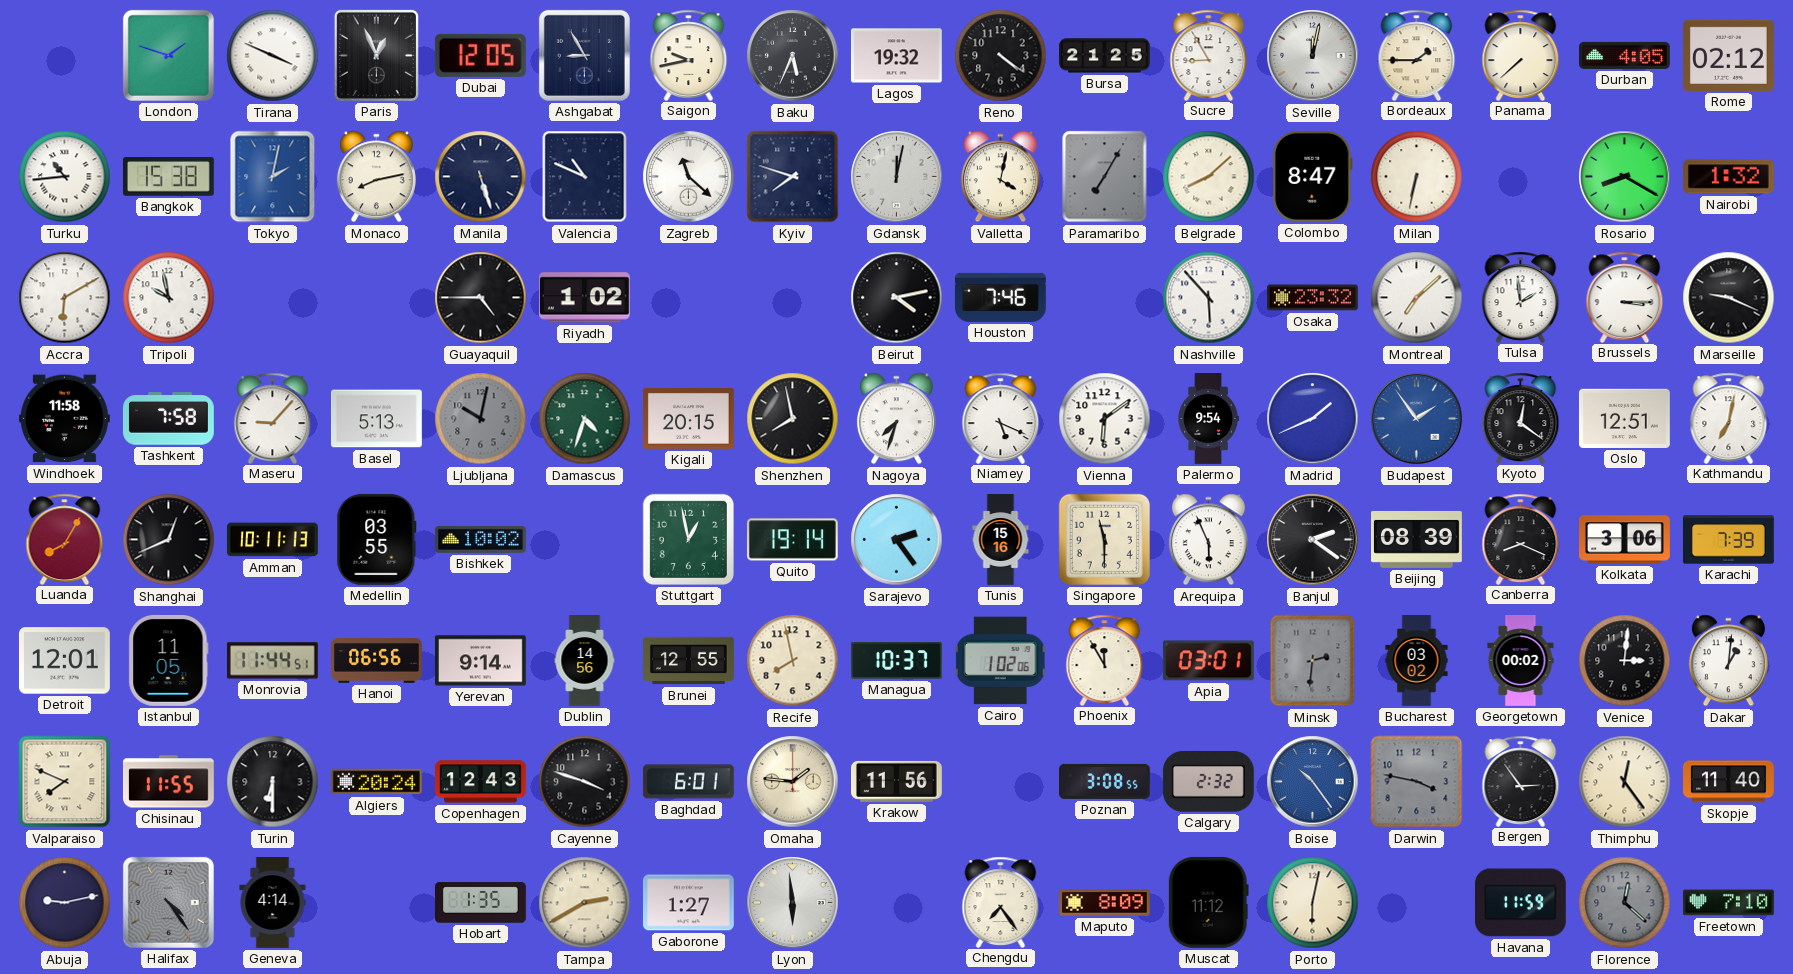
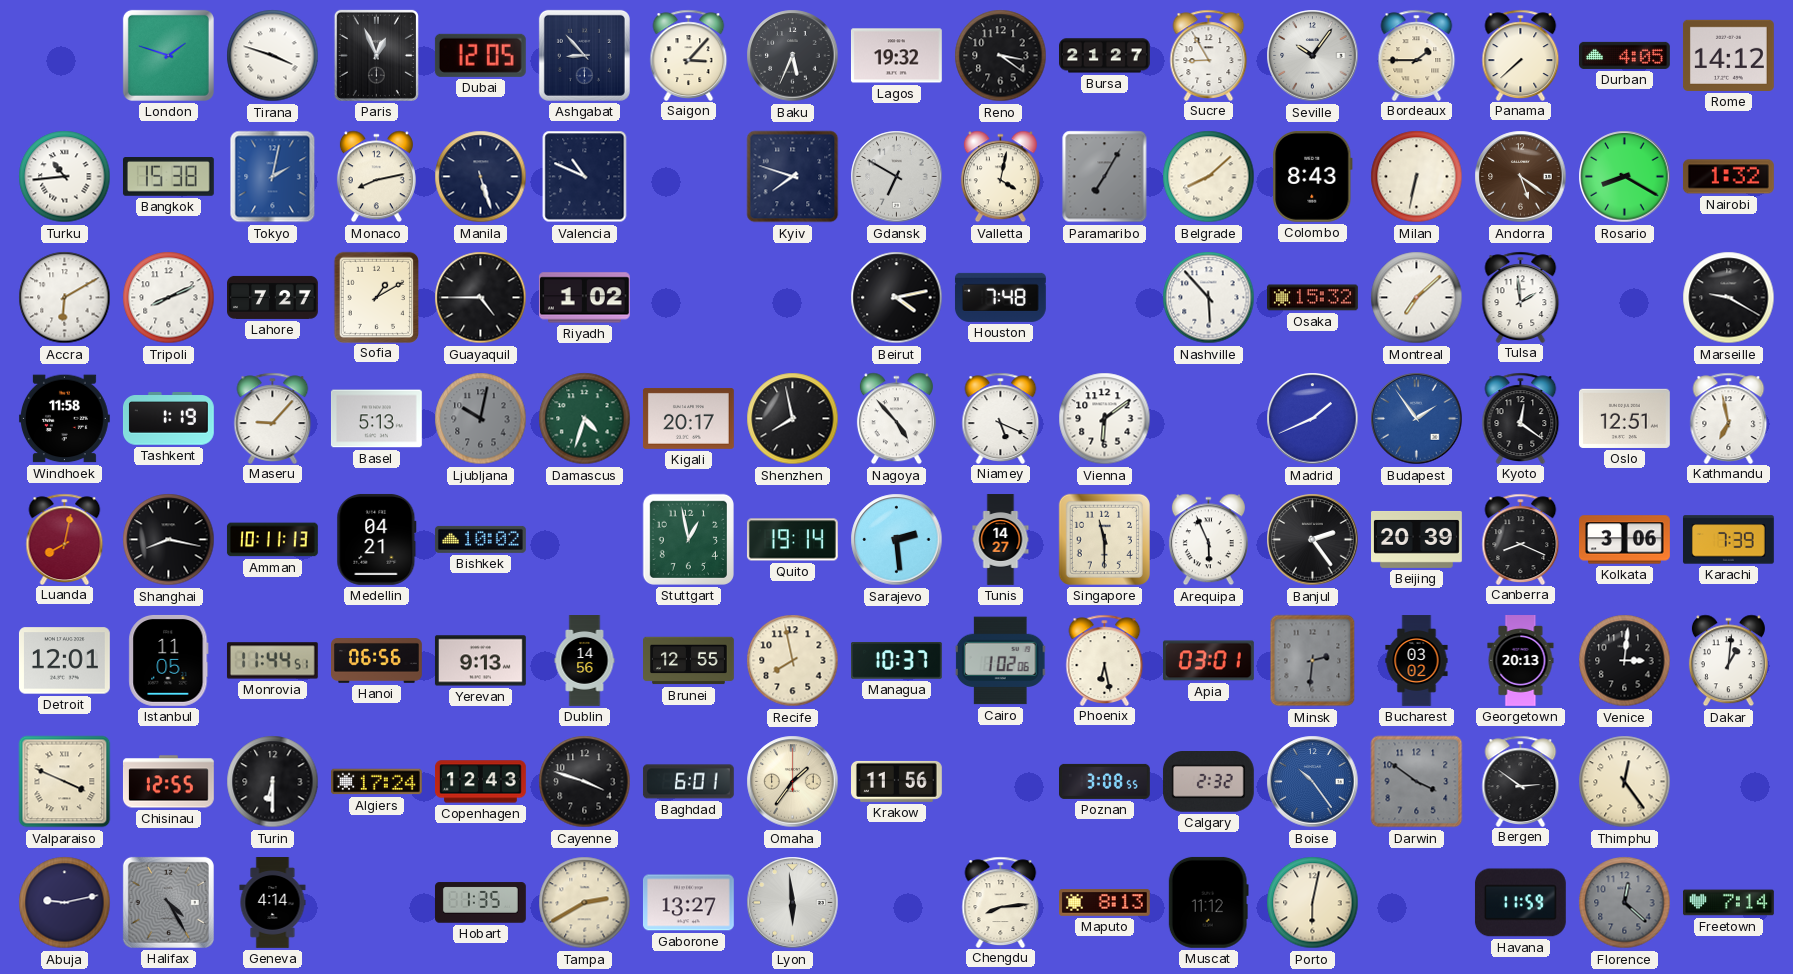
Tirana: 3:49 -> 3:48
Ashgabat: 8:55 -> 8:53
Saigon: 9:43 -> 3:07
Reno: 4:21 -> 3:21
Bursa: 21:25 -> 21:27
Seville: 12:02 -> 10:06
Rome: 02:12 -> 14:12
Zagreb: 11:22 -> none
Gdansk: 12:02 -> 6:50
Colombo: 8:47 -> 8:43
Andorra: none -> 5:21
Tripoli: 9:58 -> 8:11
Lahore: none -> 7:27
Sofia: none -> 1:10
Houston: 7:46 -> 7:48
Osaka: 23:32 -> 15:32
Brussels: 3:15 -> none
Marseille: 9:19 -> 9:20
Tashkent: 7:58 -> 1:19
Kigali: 20:15 -> 20:17
Nagoya: 7:33 -> 4:53
Palermo: 9:54 -> none
Kathmandu: 7:02 -> 6:58
Luanda: 8:05 -> 8:02
Shanghai: 12:41 -> 8:17
Medellin: 03:55 -> 04:21
Sarajevo: 2:24 -> 2:29
Tunis: 15:16 -> 14:27
Banjul: 2:21 -> 2:24
Beijing: 08:39 -> 20:39
Yerevan: 9:14 -> 9:13
Phoenix: 11:55 -> 6:28
Georgetown: 00:02 -> 20:13
Valparaiso: 7:49 -> 3:49
Chisinau: 11:55 -> 12:55
Algiers: 20:24 -> 17:24
Omaha: 1:46 -> 1:36
Darwin: 3:47 -> 3:51
Bergen: 2:54 -> 2:51
Skopje: 11:40 -> none
Halifax: 4:24 -> 4:25
Gaborone: 1:27 -> 13:27
Chengdu: 7:24 -> 8:14
Maputo: 8:09 -> 8:13
Freetown: 7:10 -> 7:14
